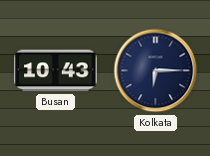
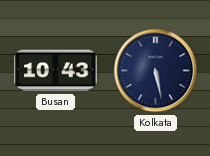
Kolkata: 6:15 -> 5:28
